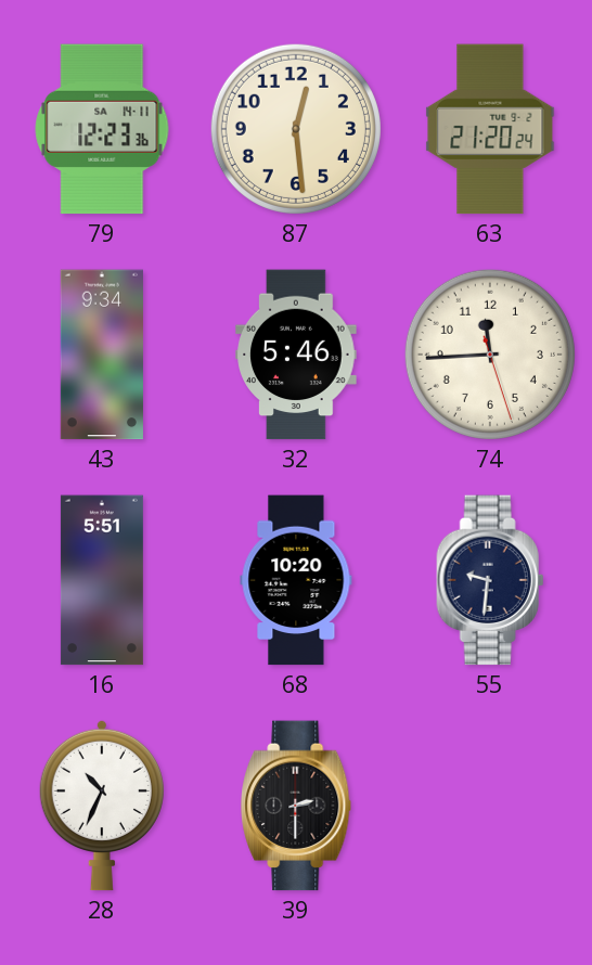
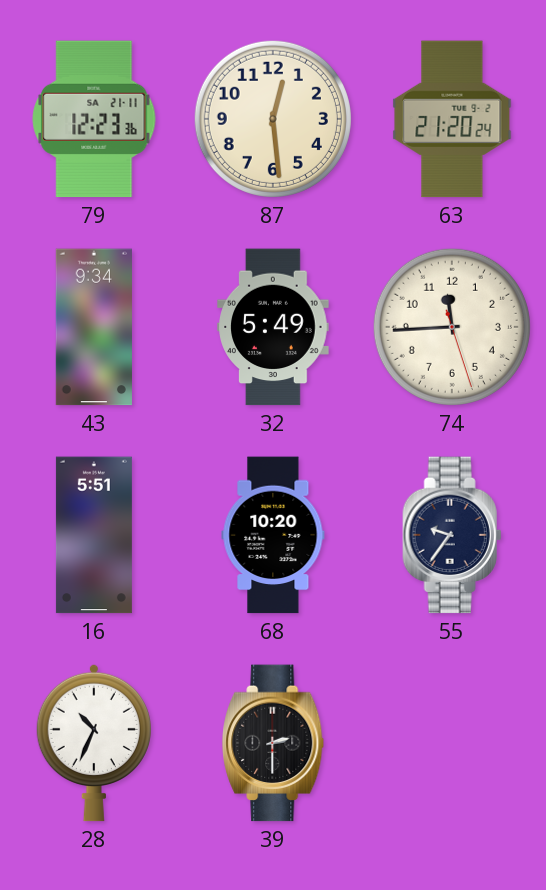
79 date: SA 14-11 -> SA 21-11
32: 5:46 -> 5:49
55: 9:31 -> 9:36
